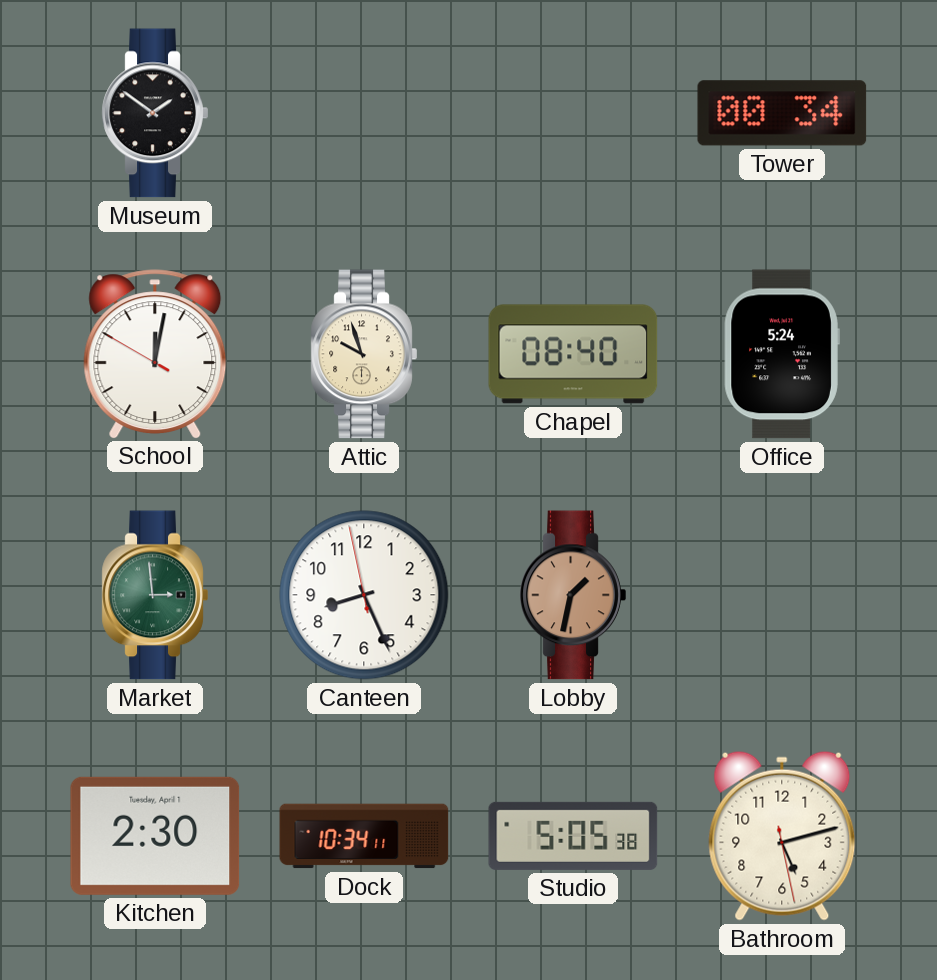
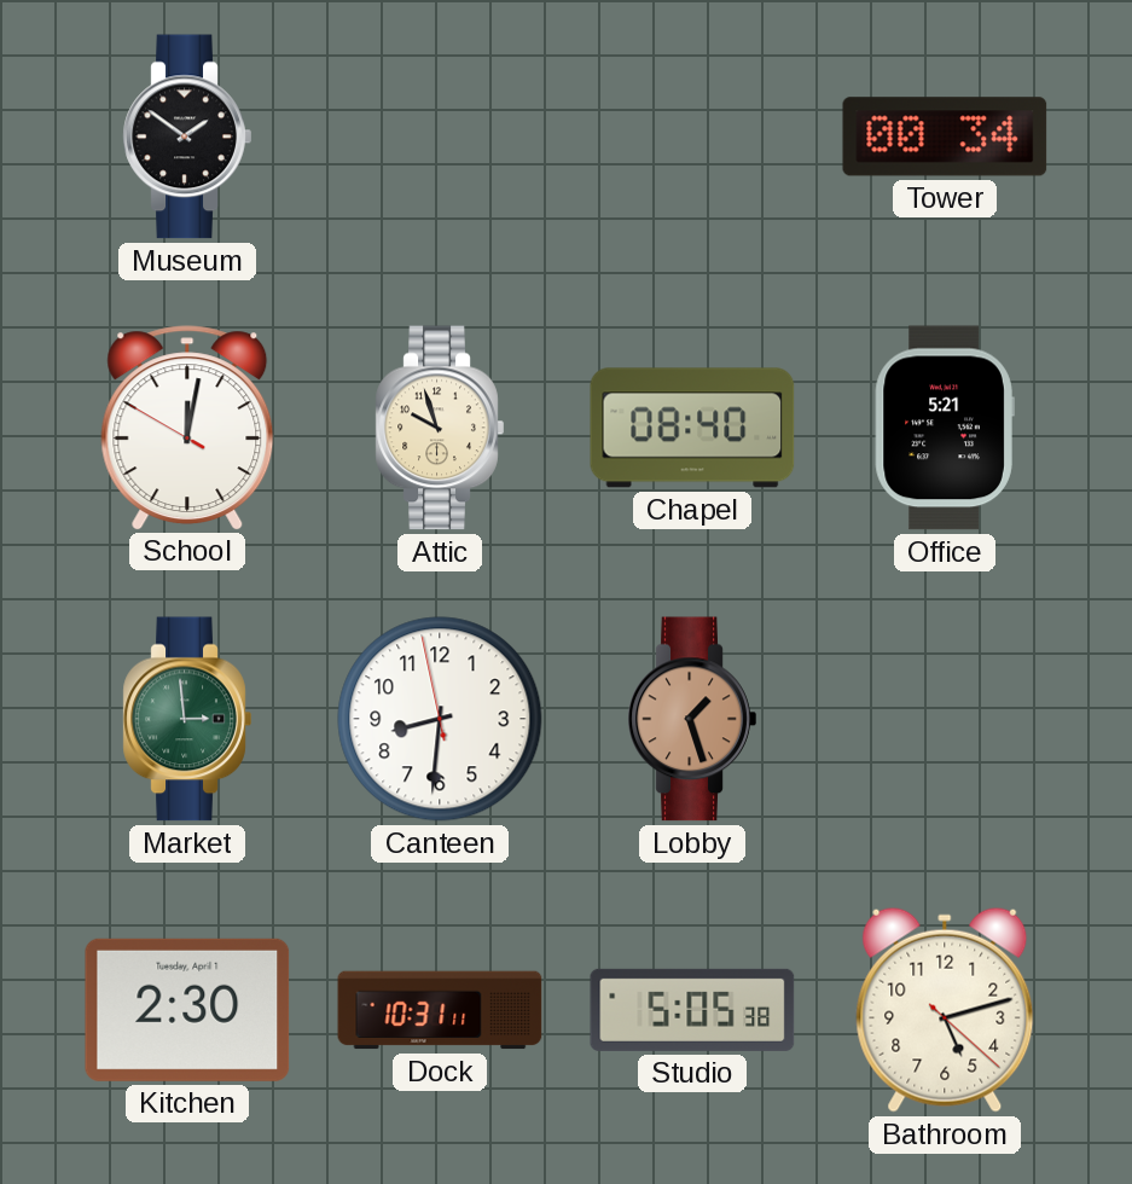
Office: 5:24 -> 5:21
Canteen: 8:25 -> 8:30
Lobby: 1:32 -> 1:27
Dock: 10:34 -> 10:31
Bathroom: 5:12:28 -> 5:12:22
